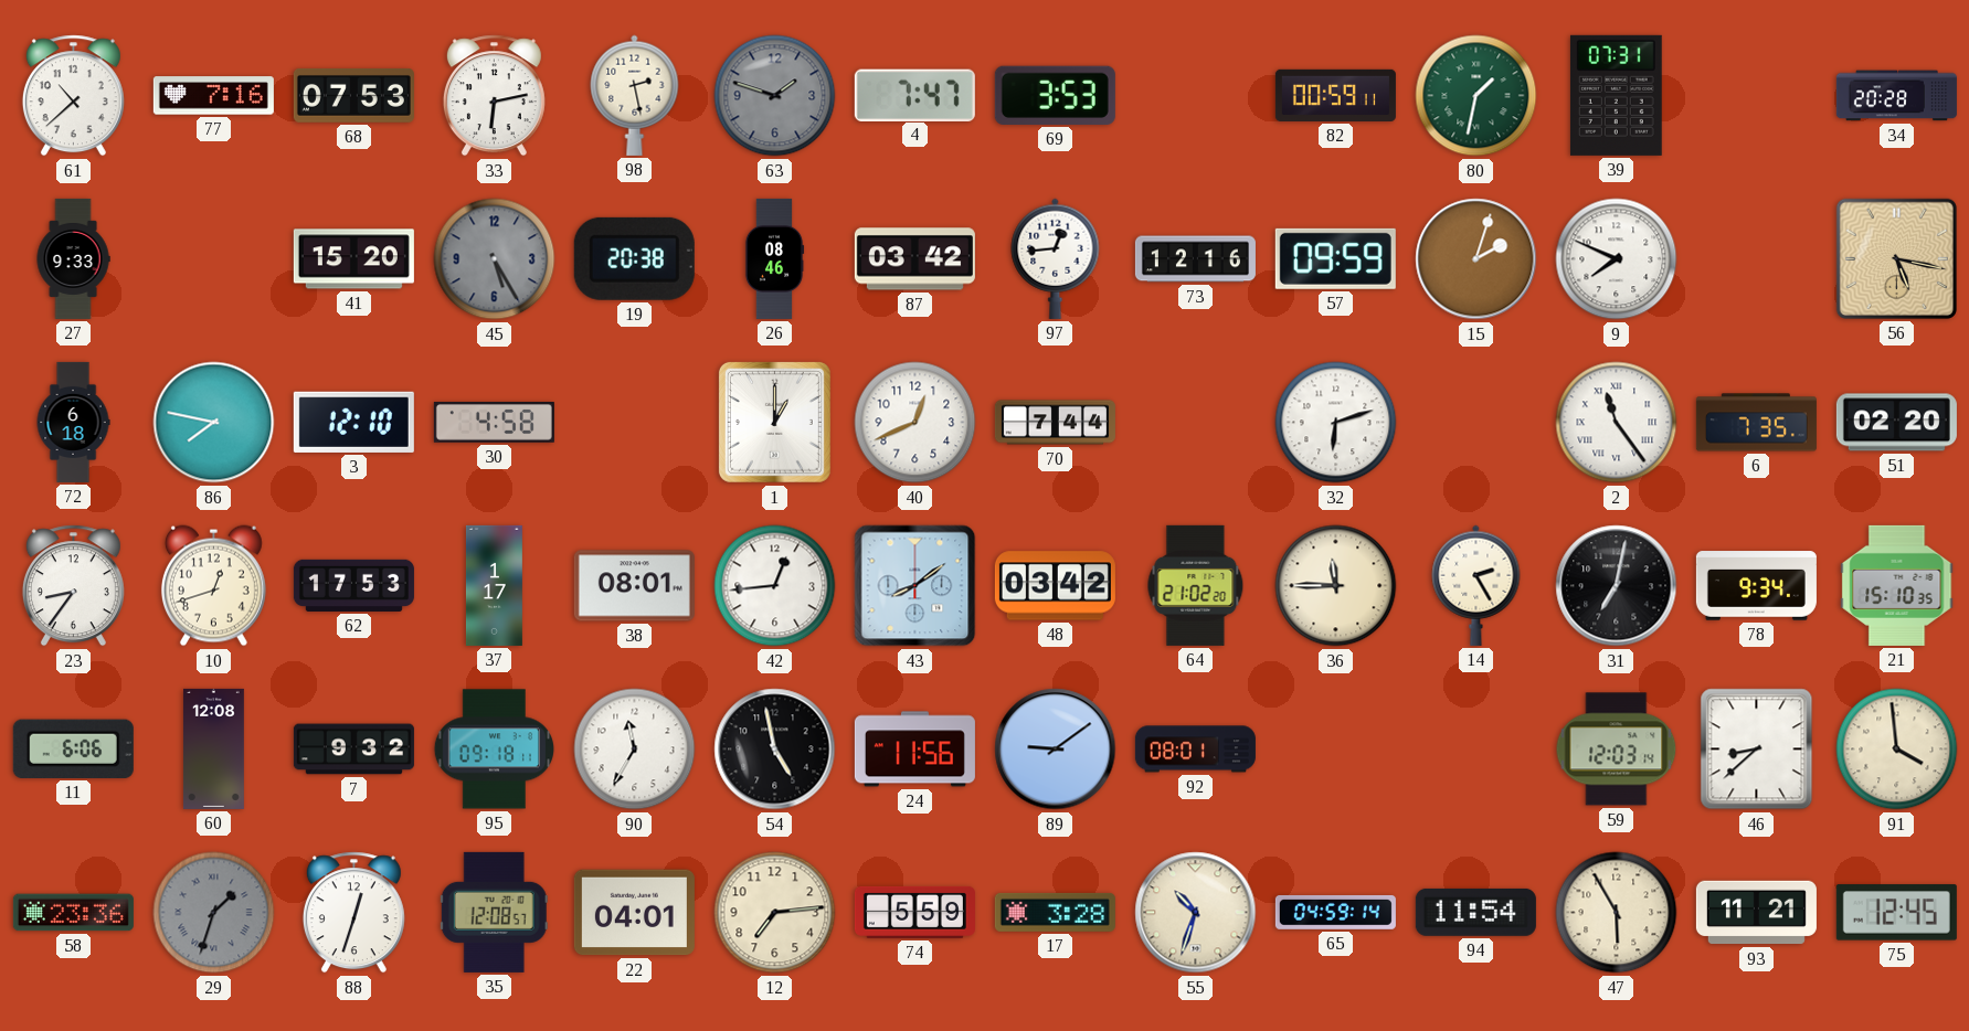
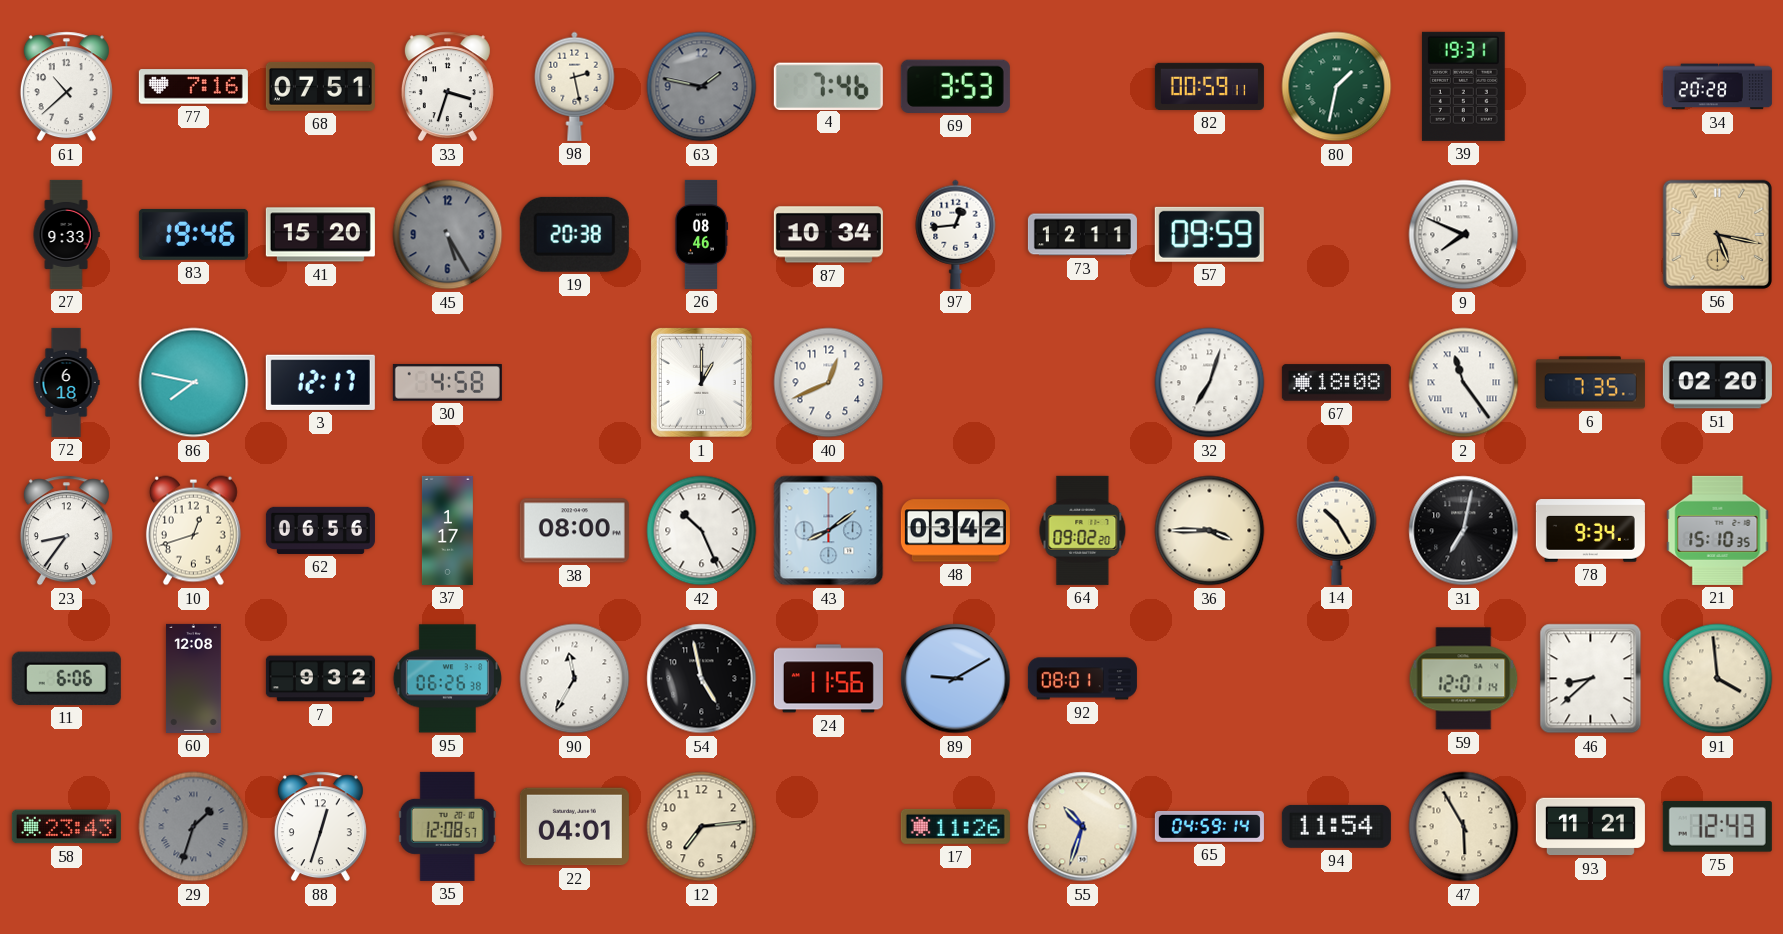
68: 07:53 -> 07:51
33: 6:13 -> 3:33
63: 1:48 -> 1:47
4: 7:47 -> 7:46
39: 07:31 -> 19:31
83: none -> 19:46
87: 03:42 -> 10:34
73: 12:16 -> 12:11
15: 2:03 -> none
3: 12:10 -> 12:17
70: 7:44 -> none
32: 6:12 -> 7:03
67: none -> 18:08
62: 17:53 -> 06:56
38: 08:01 -> 08:00
42: 12:44 -> 10:26
64: 21:02 -> 09:02
36: 11:45 -> 3:45
14: 2:25 -> 10:25
95: 09:18 -> 06:26
89: 9:09 -> 9:10
59: 12:03 -> 12:01
58: 23:36 -> 23:43
74: 5:59 -> none
17: 3:28 -> 11:26
75: 12:45 -> 12:43
